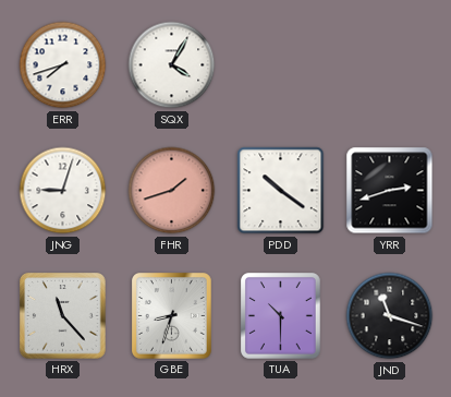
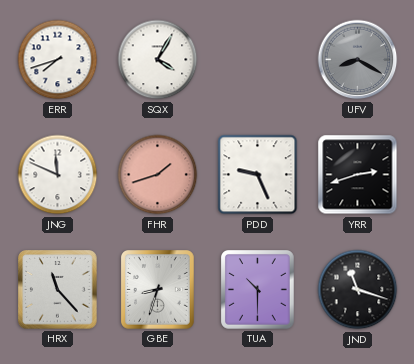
UFV: none -> 8:20
JNG: 9:03 -> 11:49
PDD: 10:21 -> 9:26
